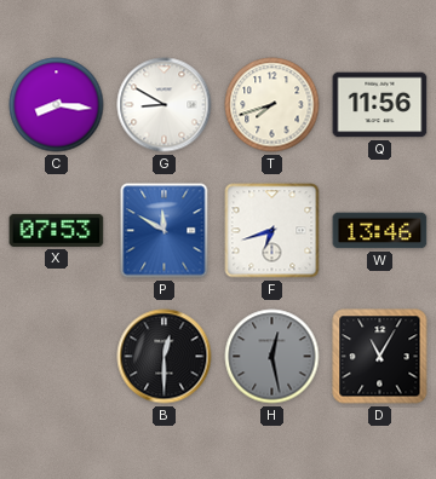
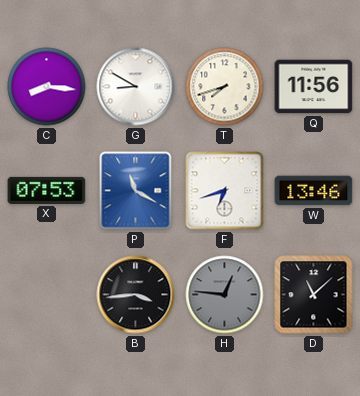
P: 11:50 -> 11:20
B: 12:30 -> 3:44
H: 12:28 -> 12:46
D: 11:05 -> 11:08
